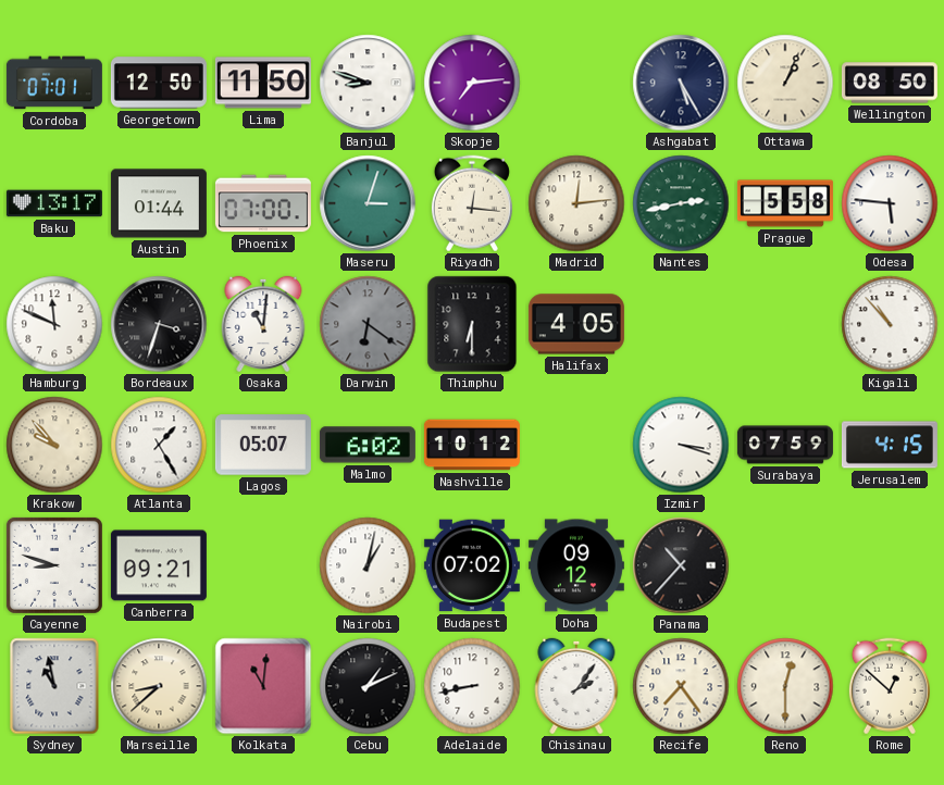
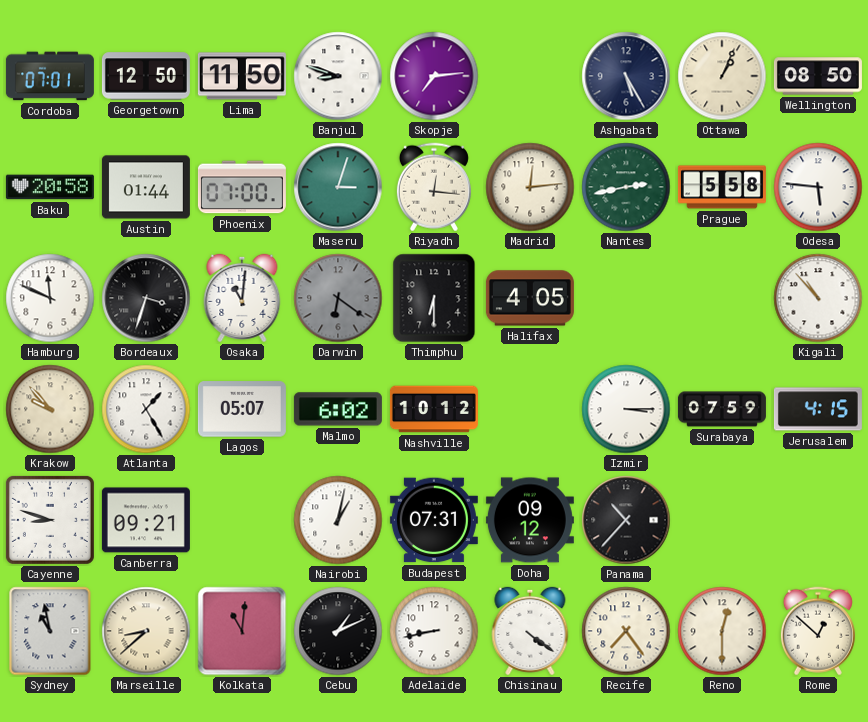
Baku: 13:17 -> 20:58
Izmir: 3:18 -> 3:15
Budapest: 07:02 -> 07:31
Chisinau: 2:06 -> 4:21
